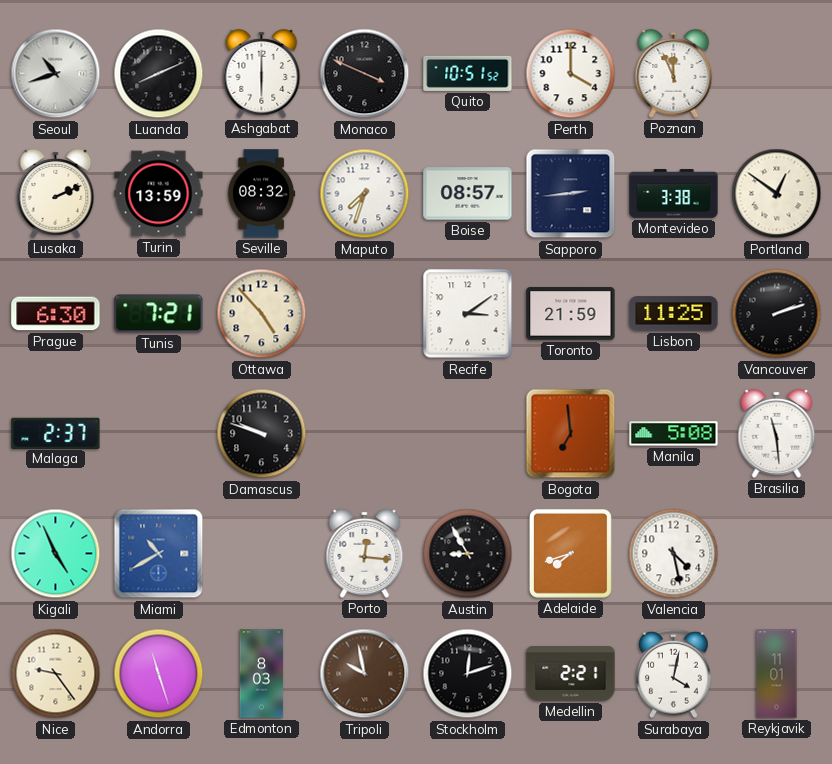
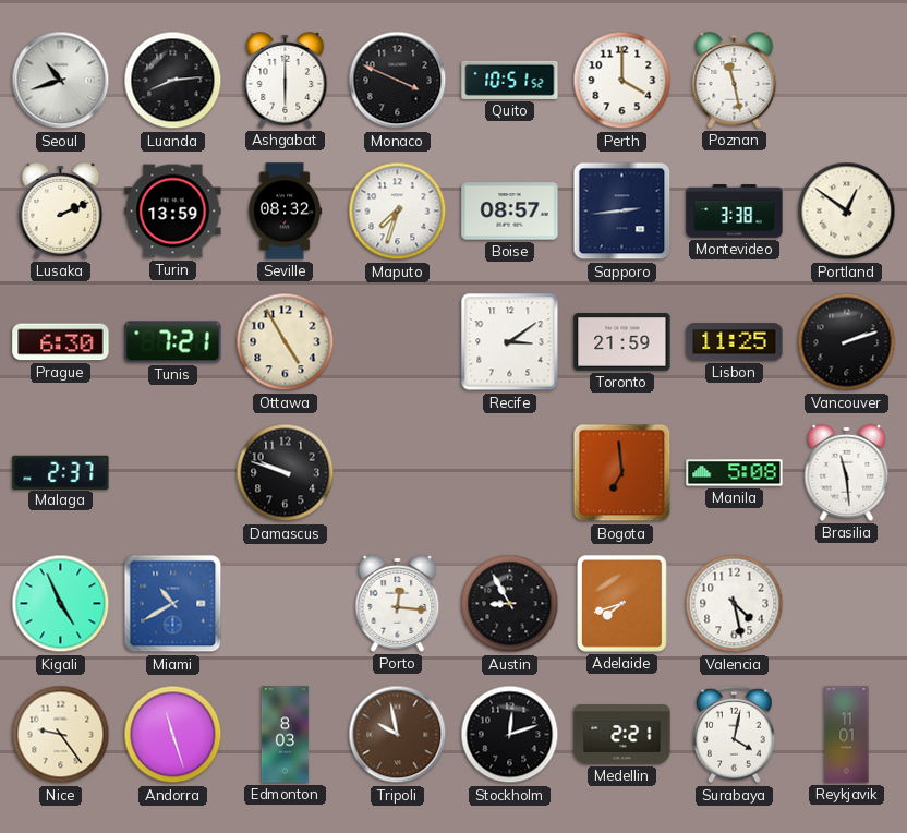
Luanda: 8:11 -> 8:14
Poznan: 11:56 -> 11:28
Ottawa: 4:53 -> 4:55
